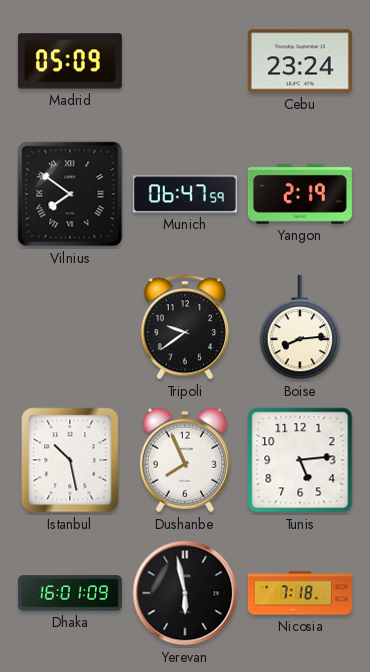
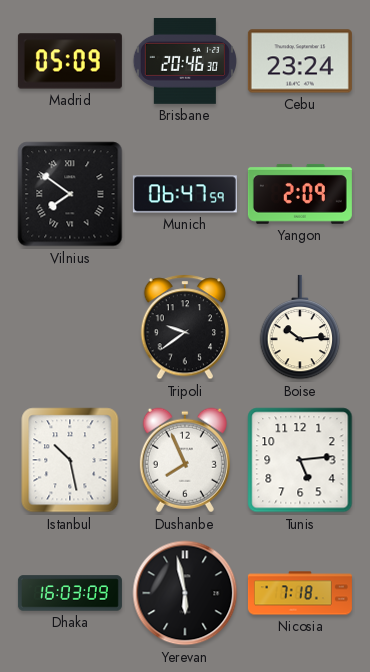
Brisbane: none -> 20:46
Yangon: 2:19 -> 2:09
Boise: 8:14 -> 10:14
Dhaka: 16:01 -> 16:03
